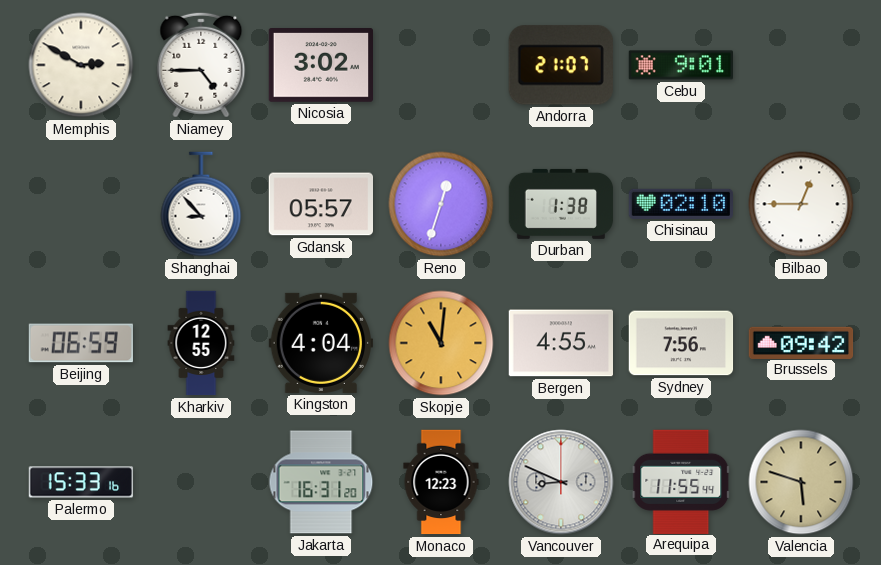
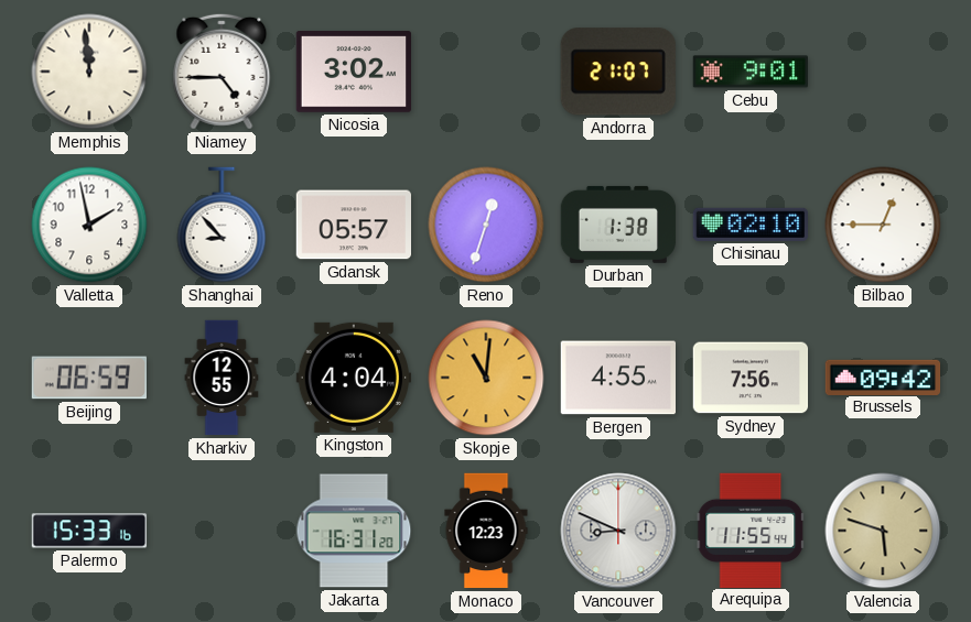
Memphis: 2:50 -> 11:59
Valletta: none -> 1:58
